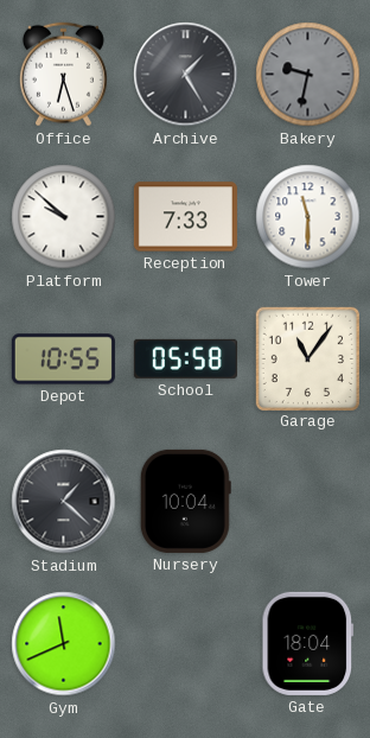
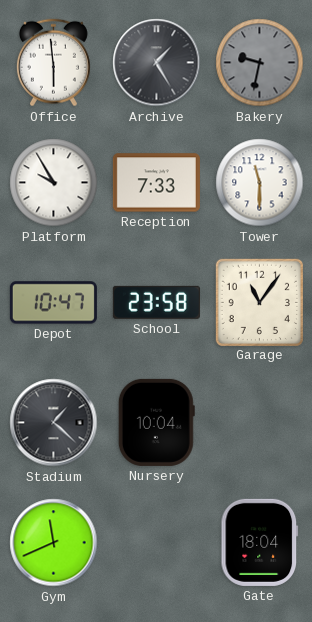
Office: 6:27 -> 5:59
Platform: 9:52 -> 9:55
Depot: 10:55 -> 10:47
School: 05:58 -> 23:58
